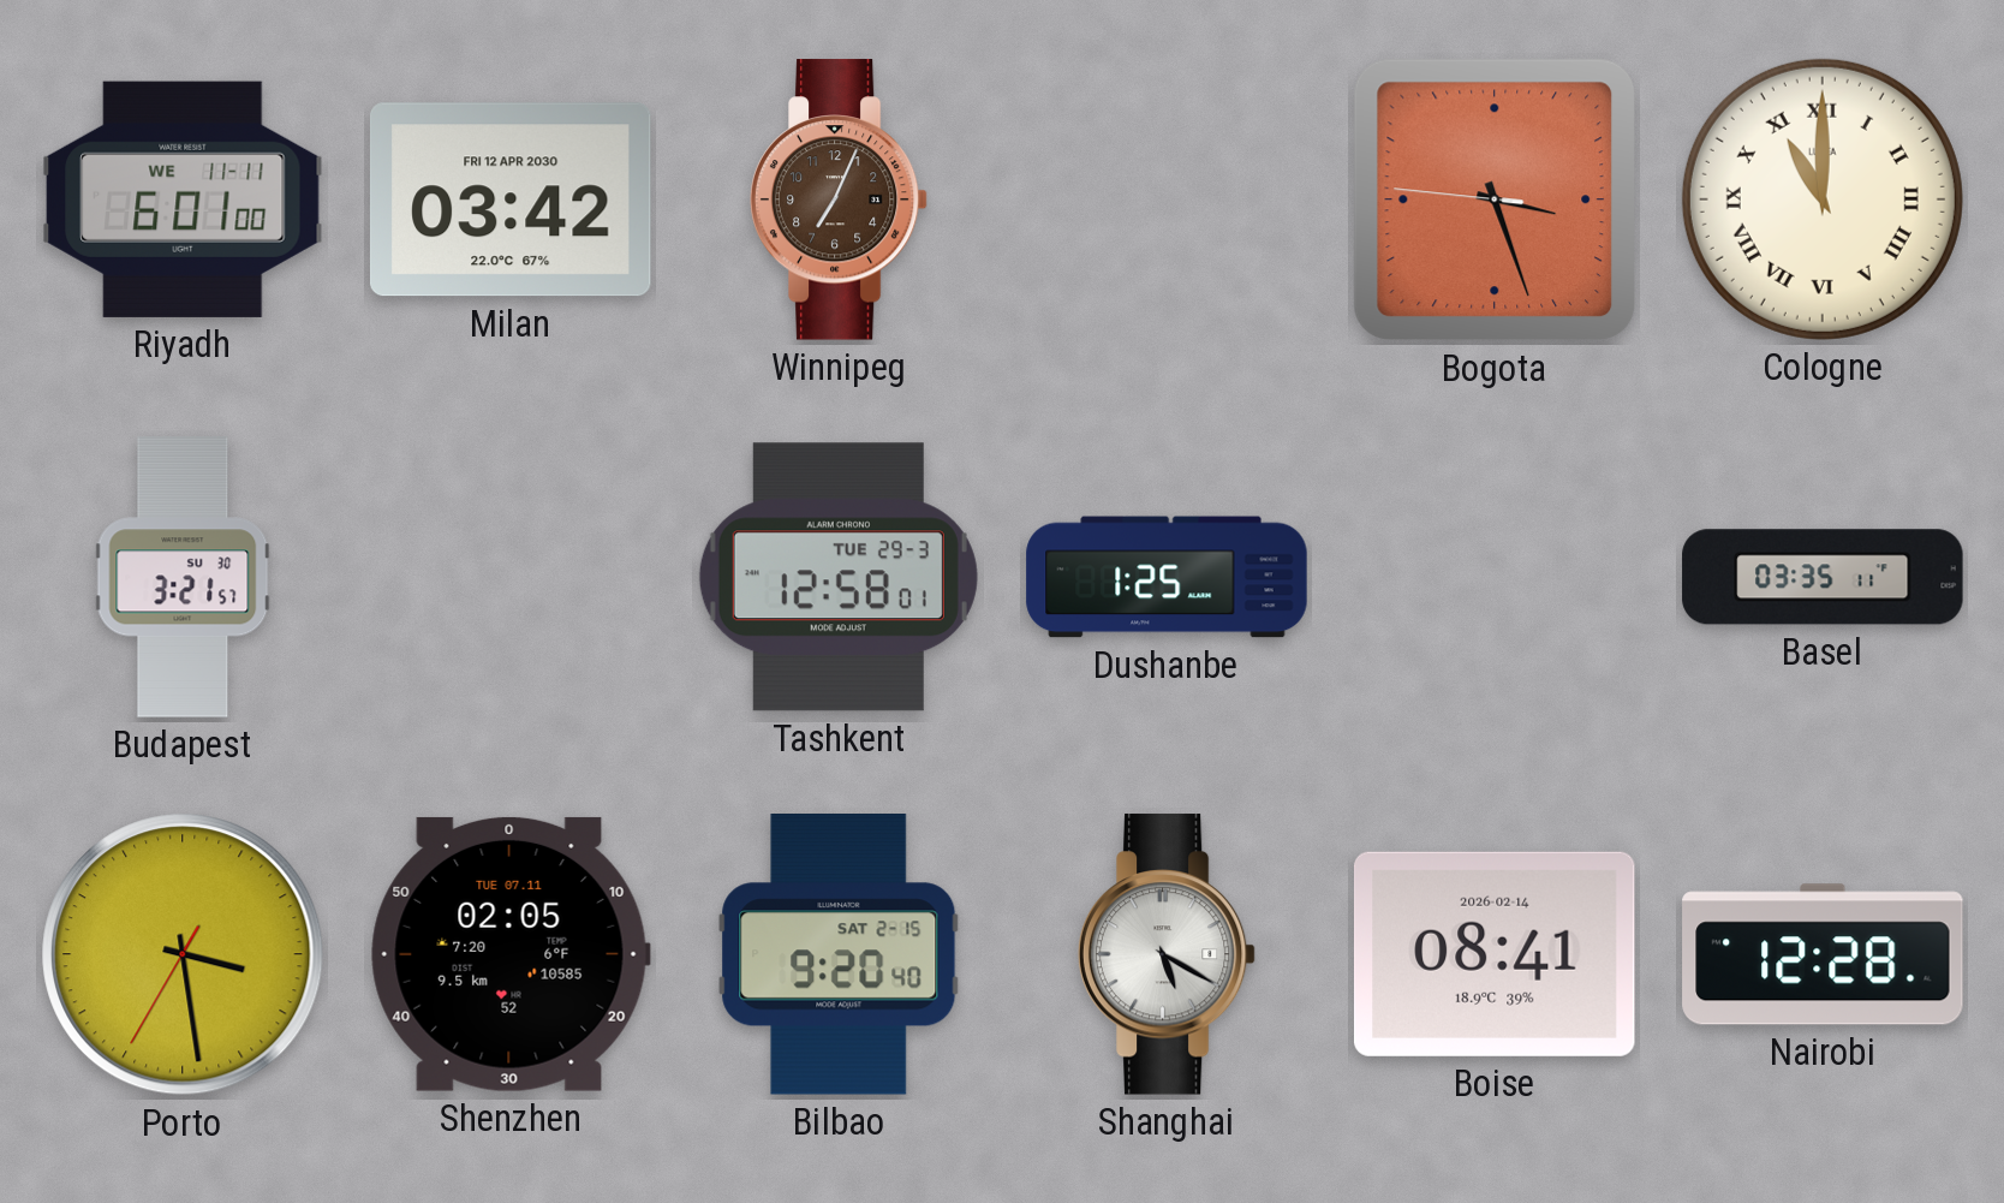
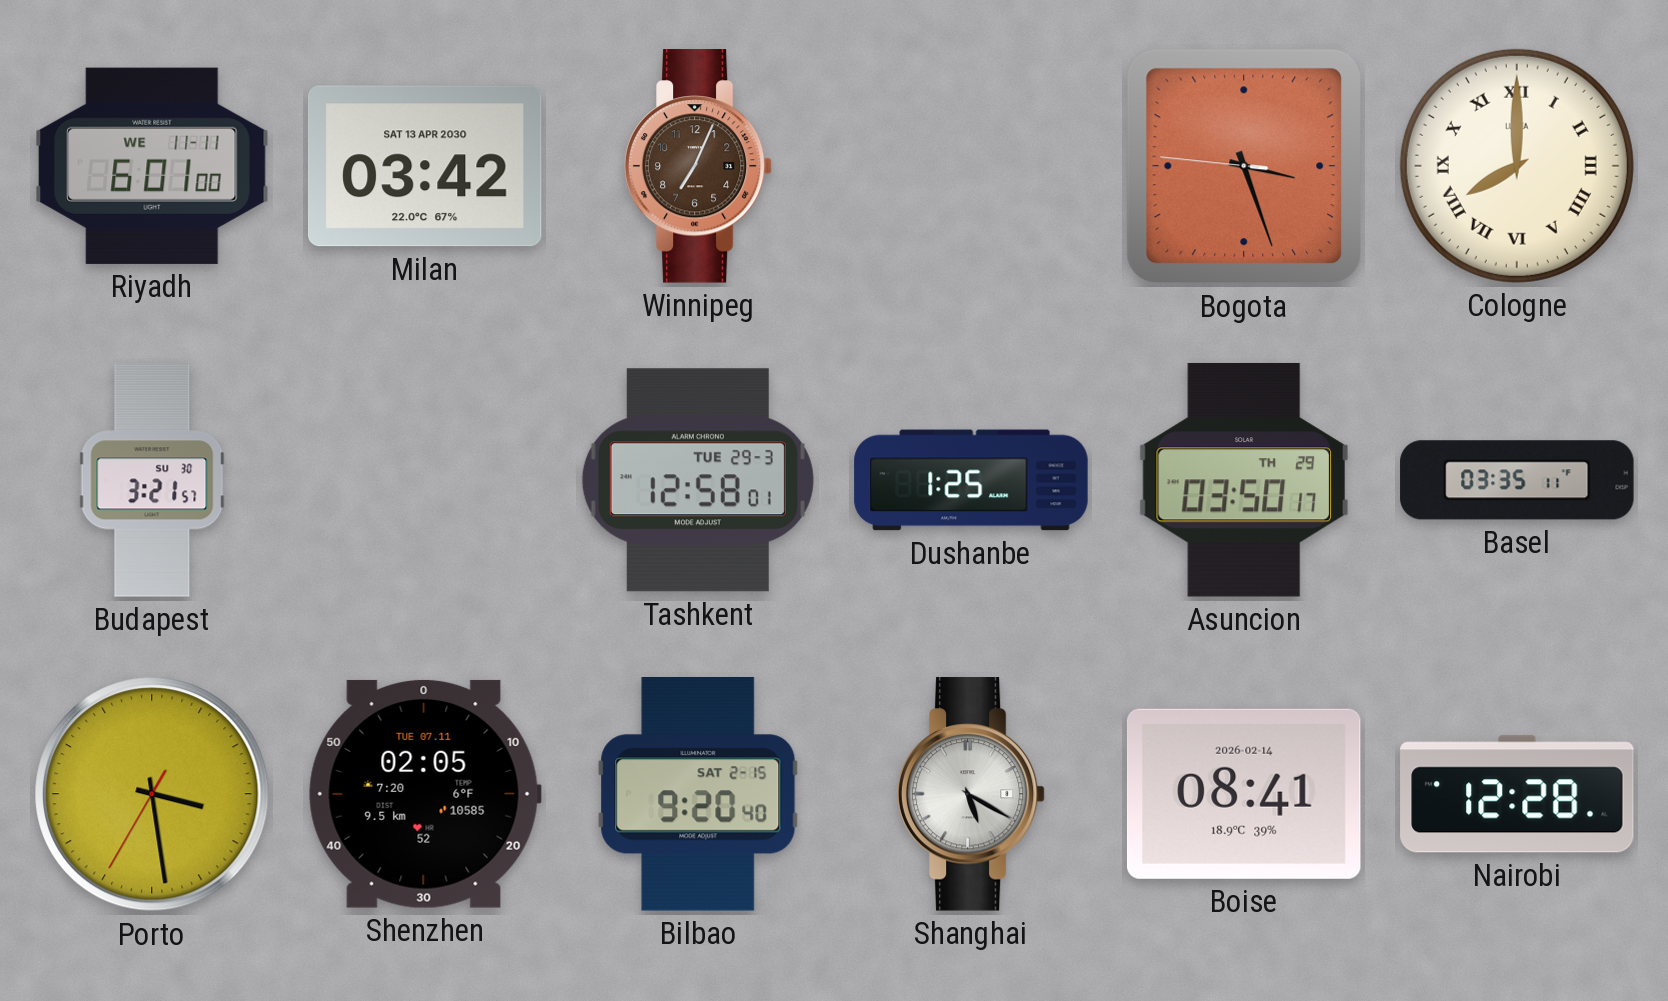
Milan date: FRI 12 APR 2030 -> SAT 13 APR 2030
Cologne: 11:00 -> 8:00
Asuncion: none -> 03:50
